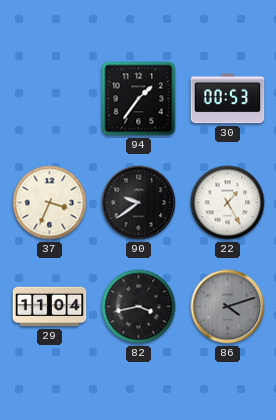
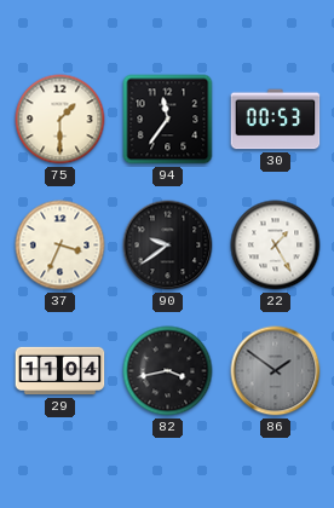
75: none -> 1:30
94: 1:36 -> 11:36
86: 4:12 -> 1:51
